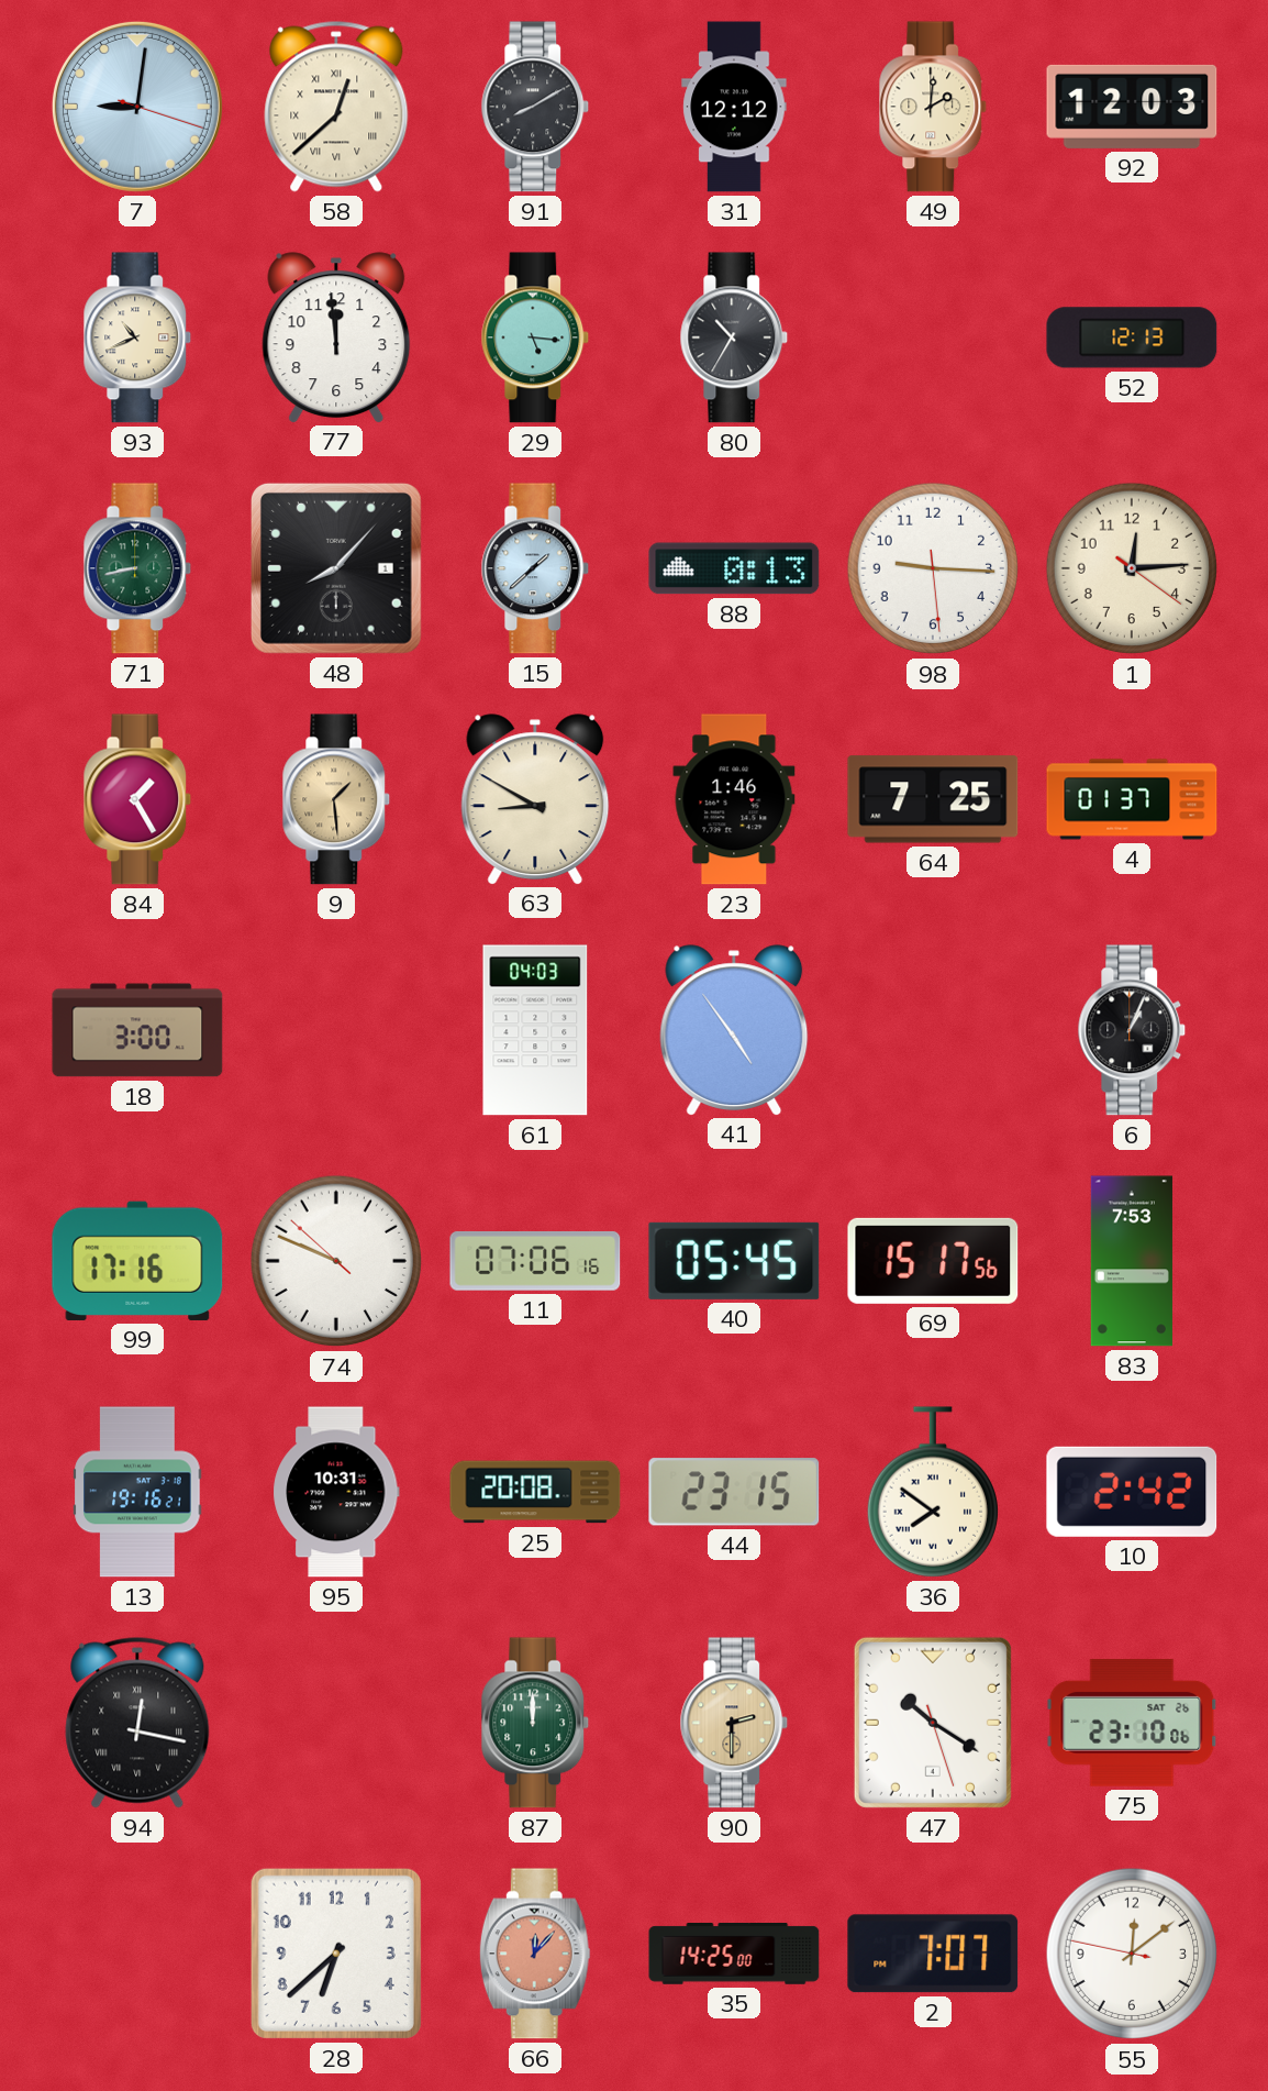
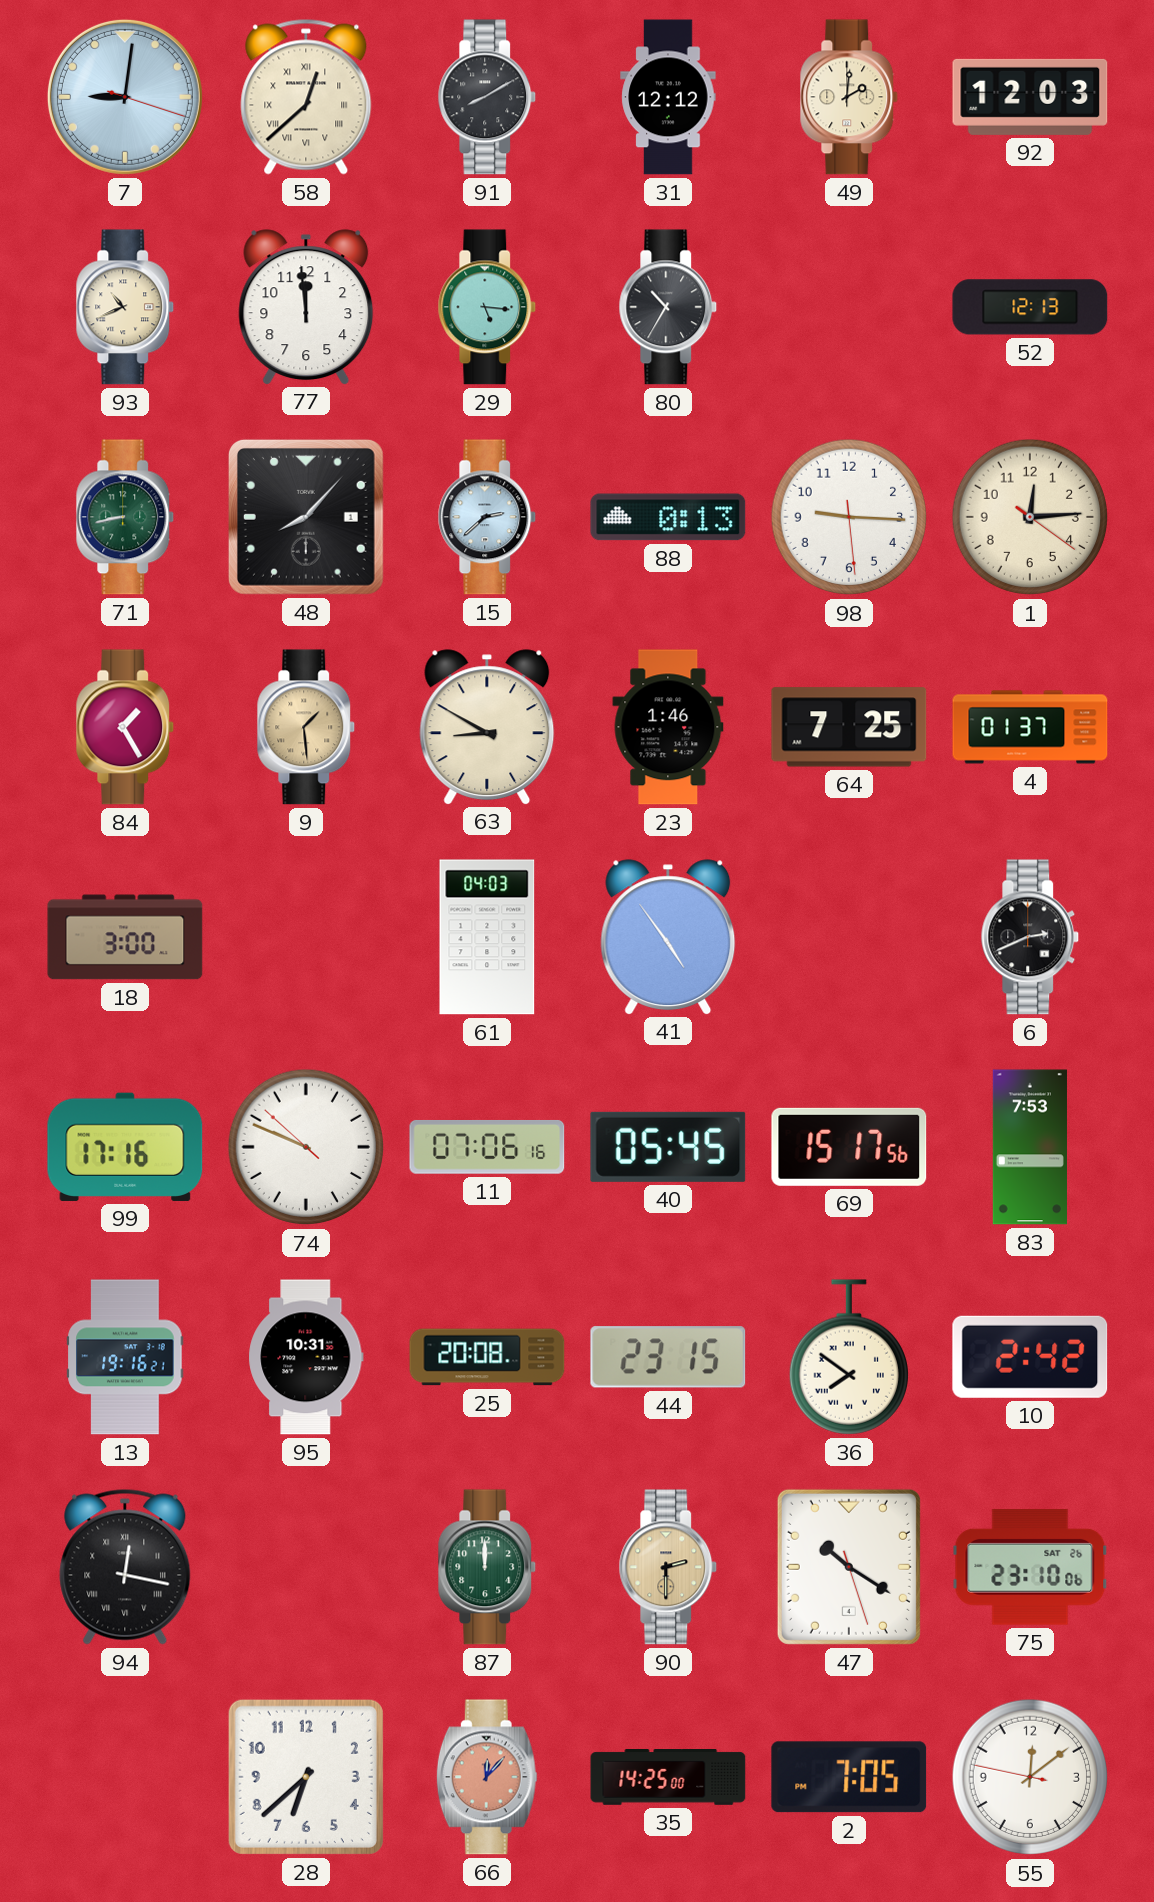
15: 1:38 -> 2:38
6: 1:04 -> 2:41
2: 7:07 -> 7:05
